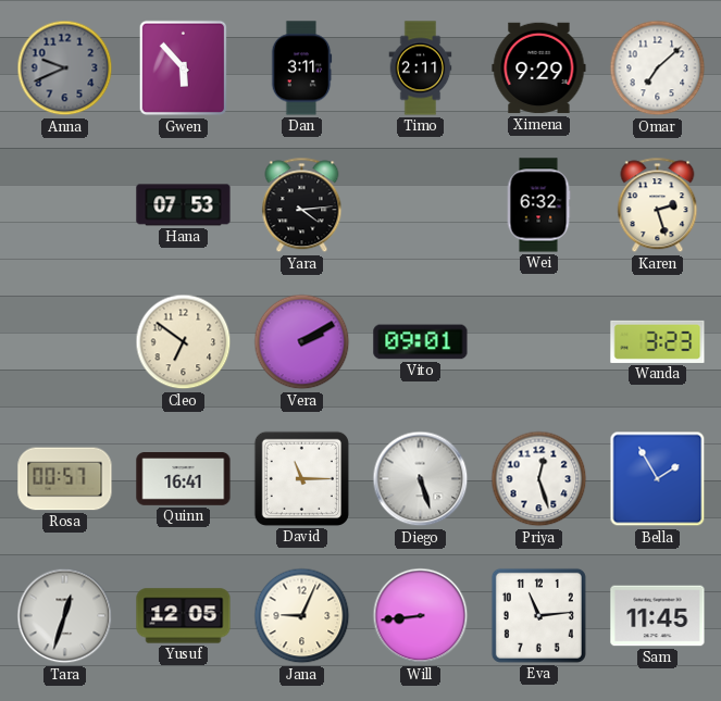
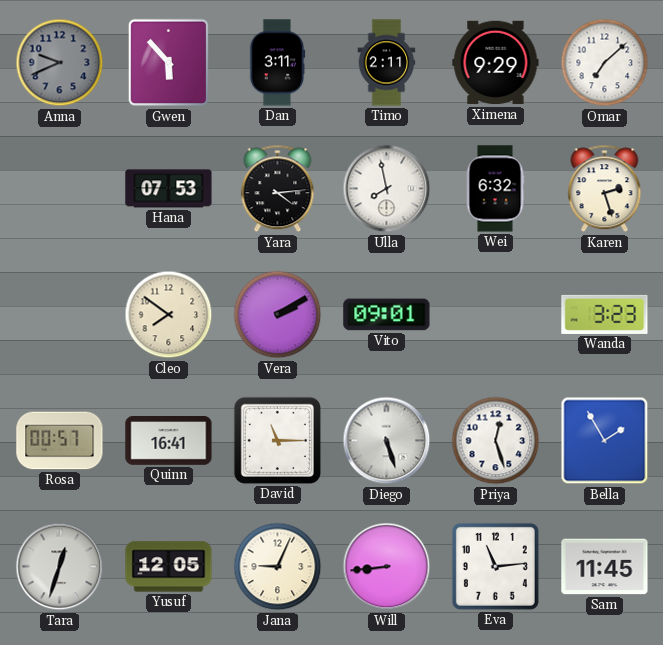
Ulla: none -> 7:58
Cleo: 6:51 -> 7:51
